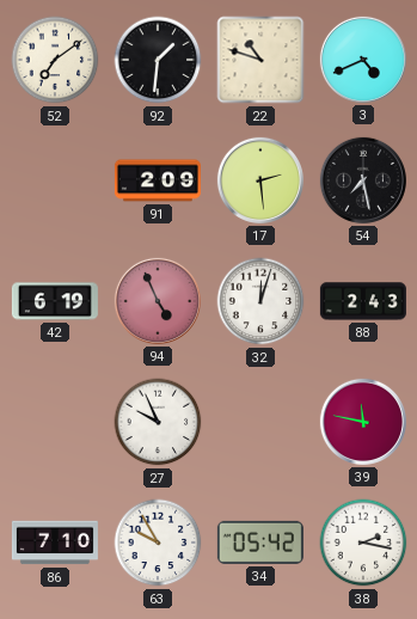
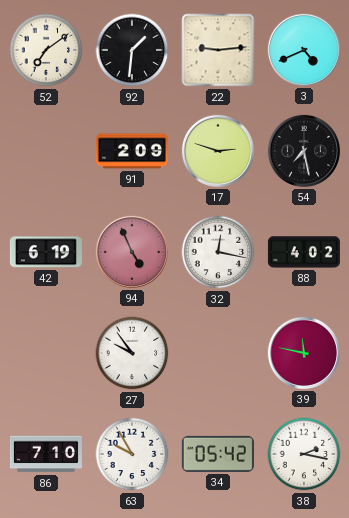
22: 10:48 -> 9:14
17: 2:29 -> 2:48
32: 12:03 -> 12:17
88: 2:43 -> 4:02
27: 9:56 -> 9:54
